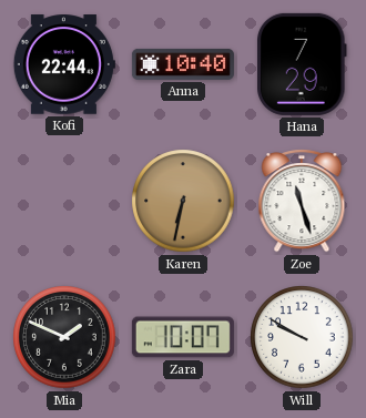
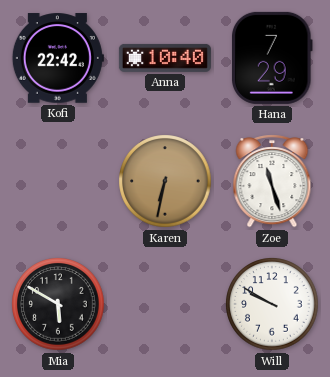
Kofi: 22:44 -> 22:42
Mia: 1:49 -> 5:50
Zara: 10:07 -> none
